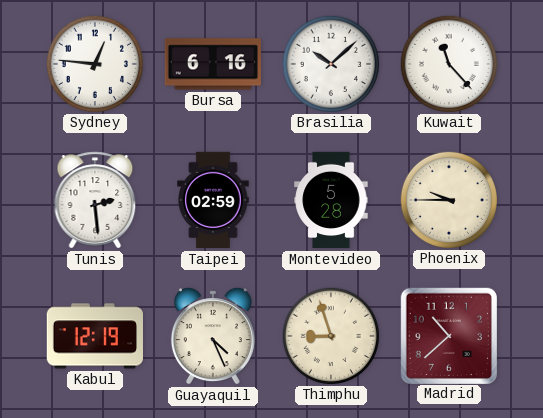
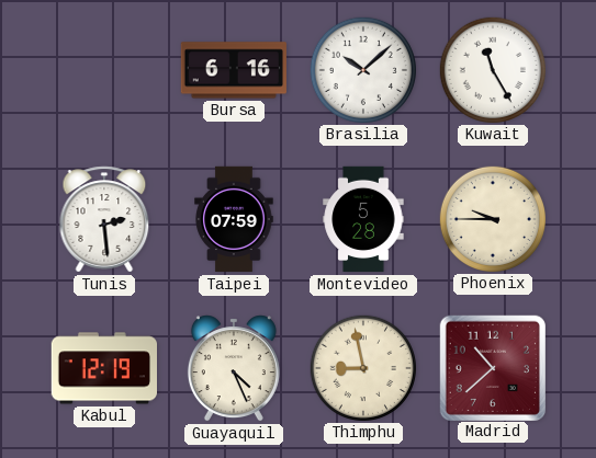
Sydney: 12:46 -> none
Kuwait: 11:23 -> 11:25
Taipei: 02:59 -> 07:59
Thimphu: 8:57 -> 8:58
